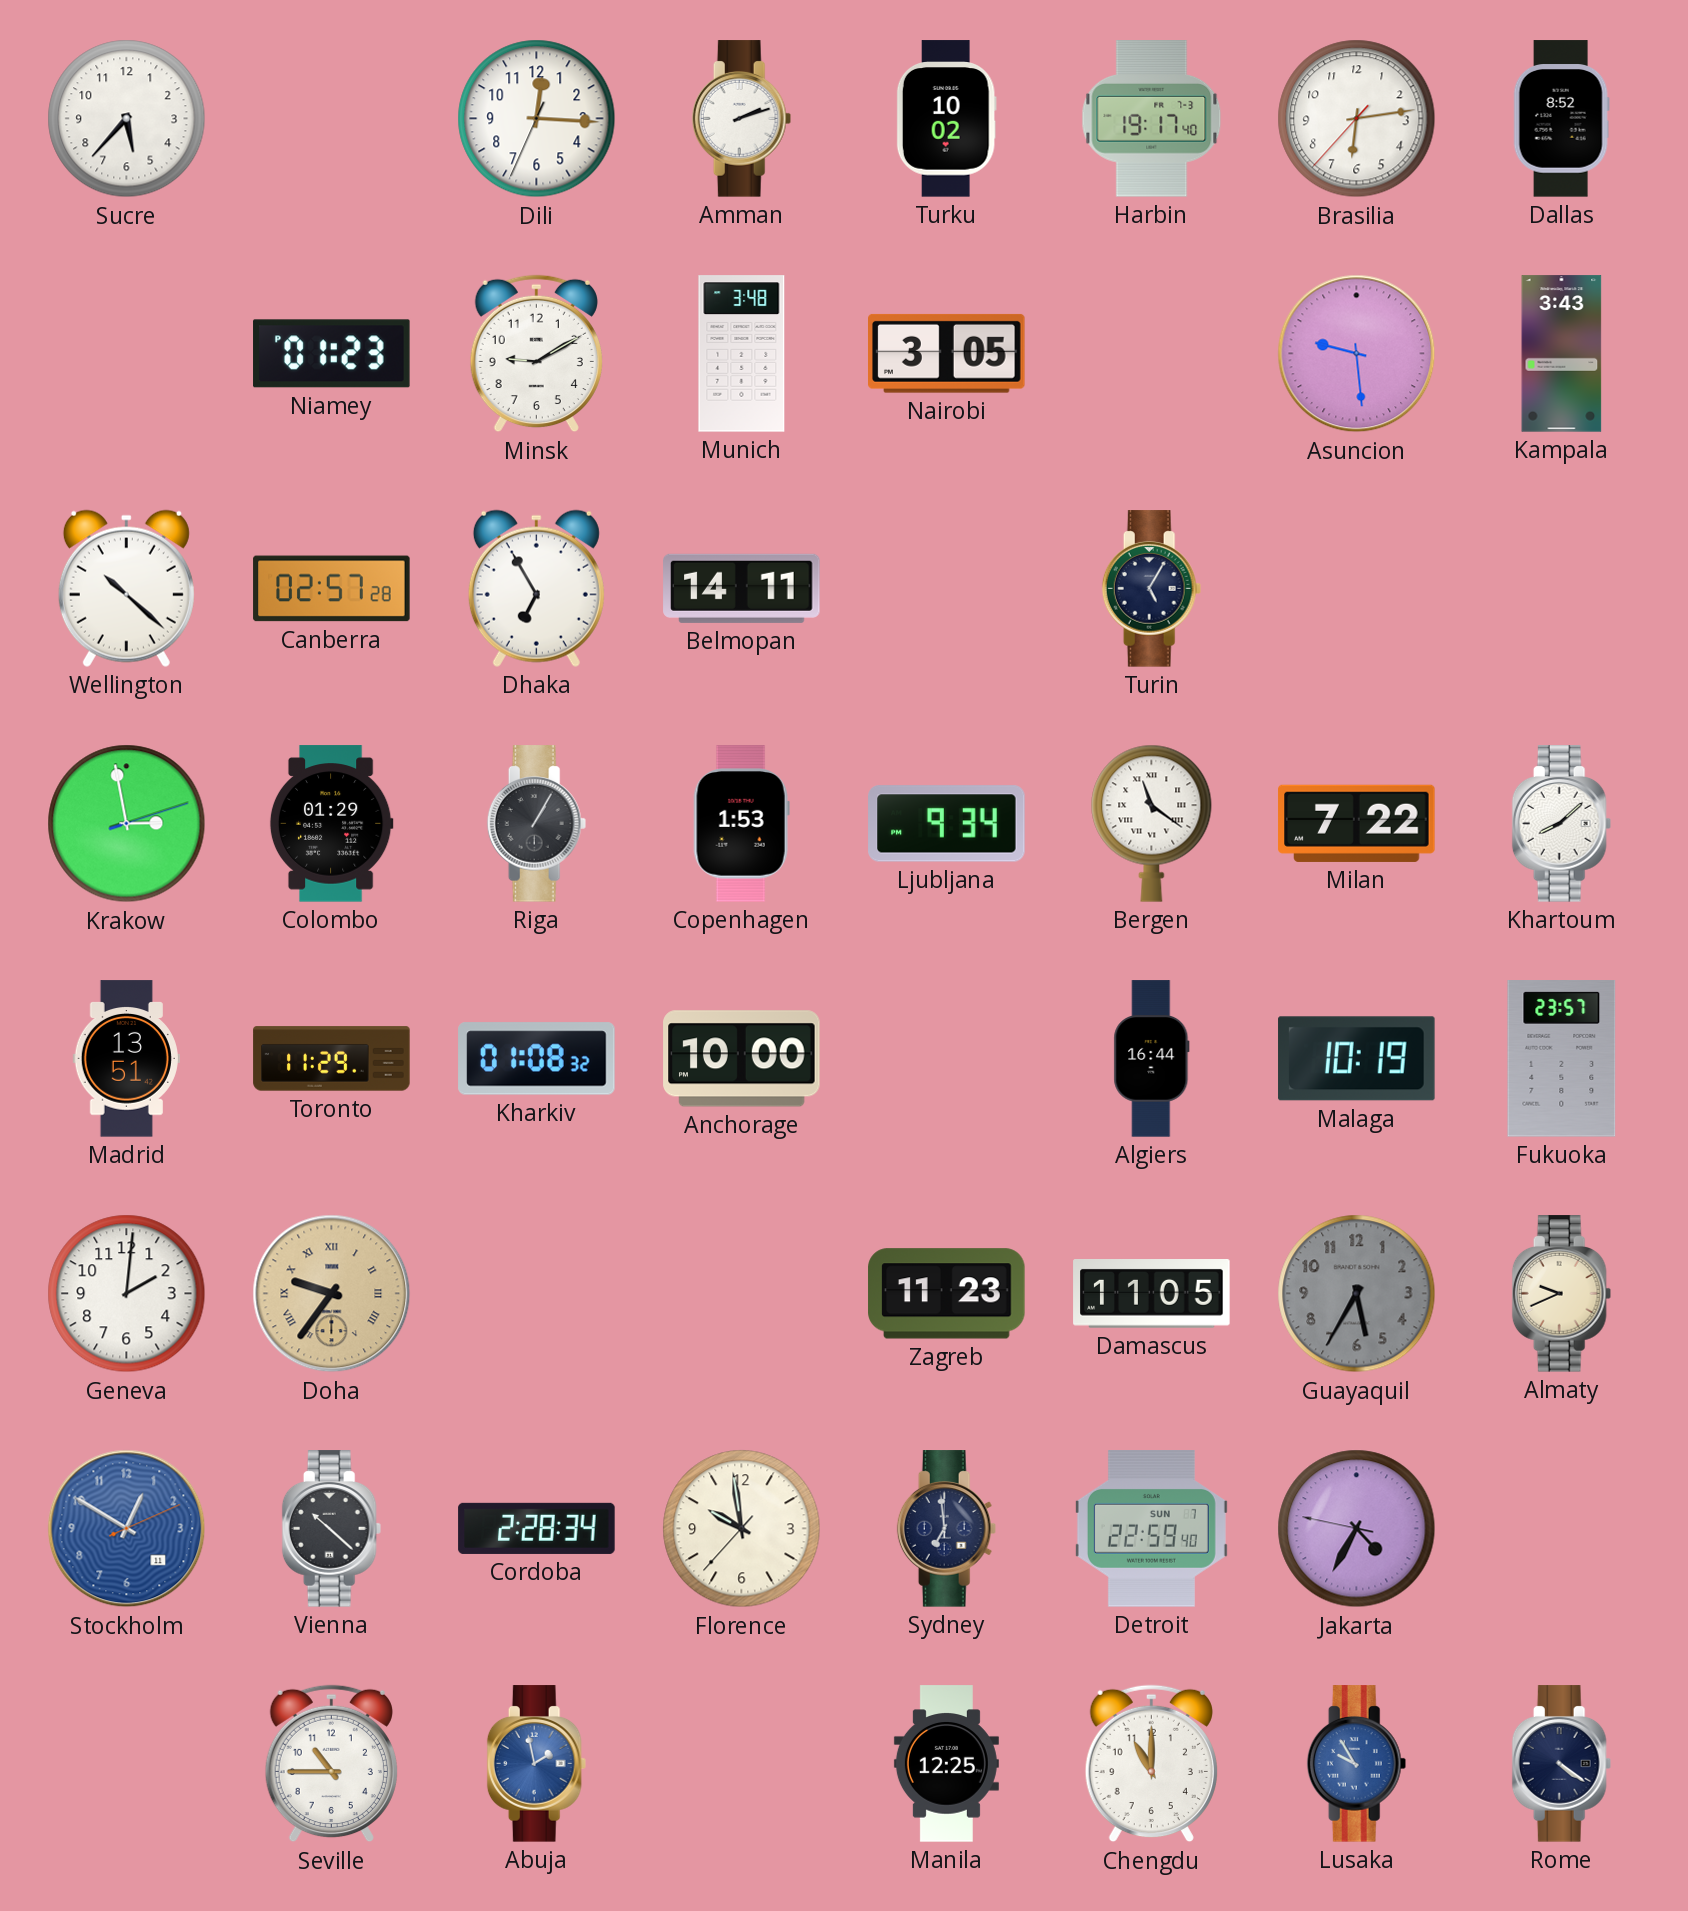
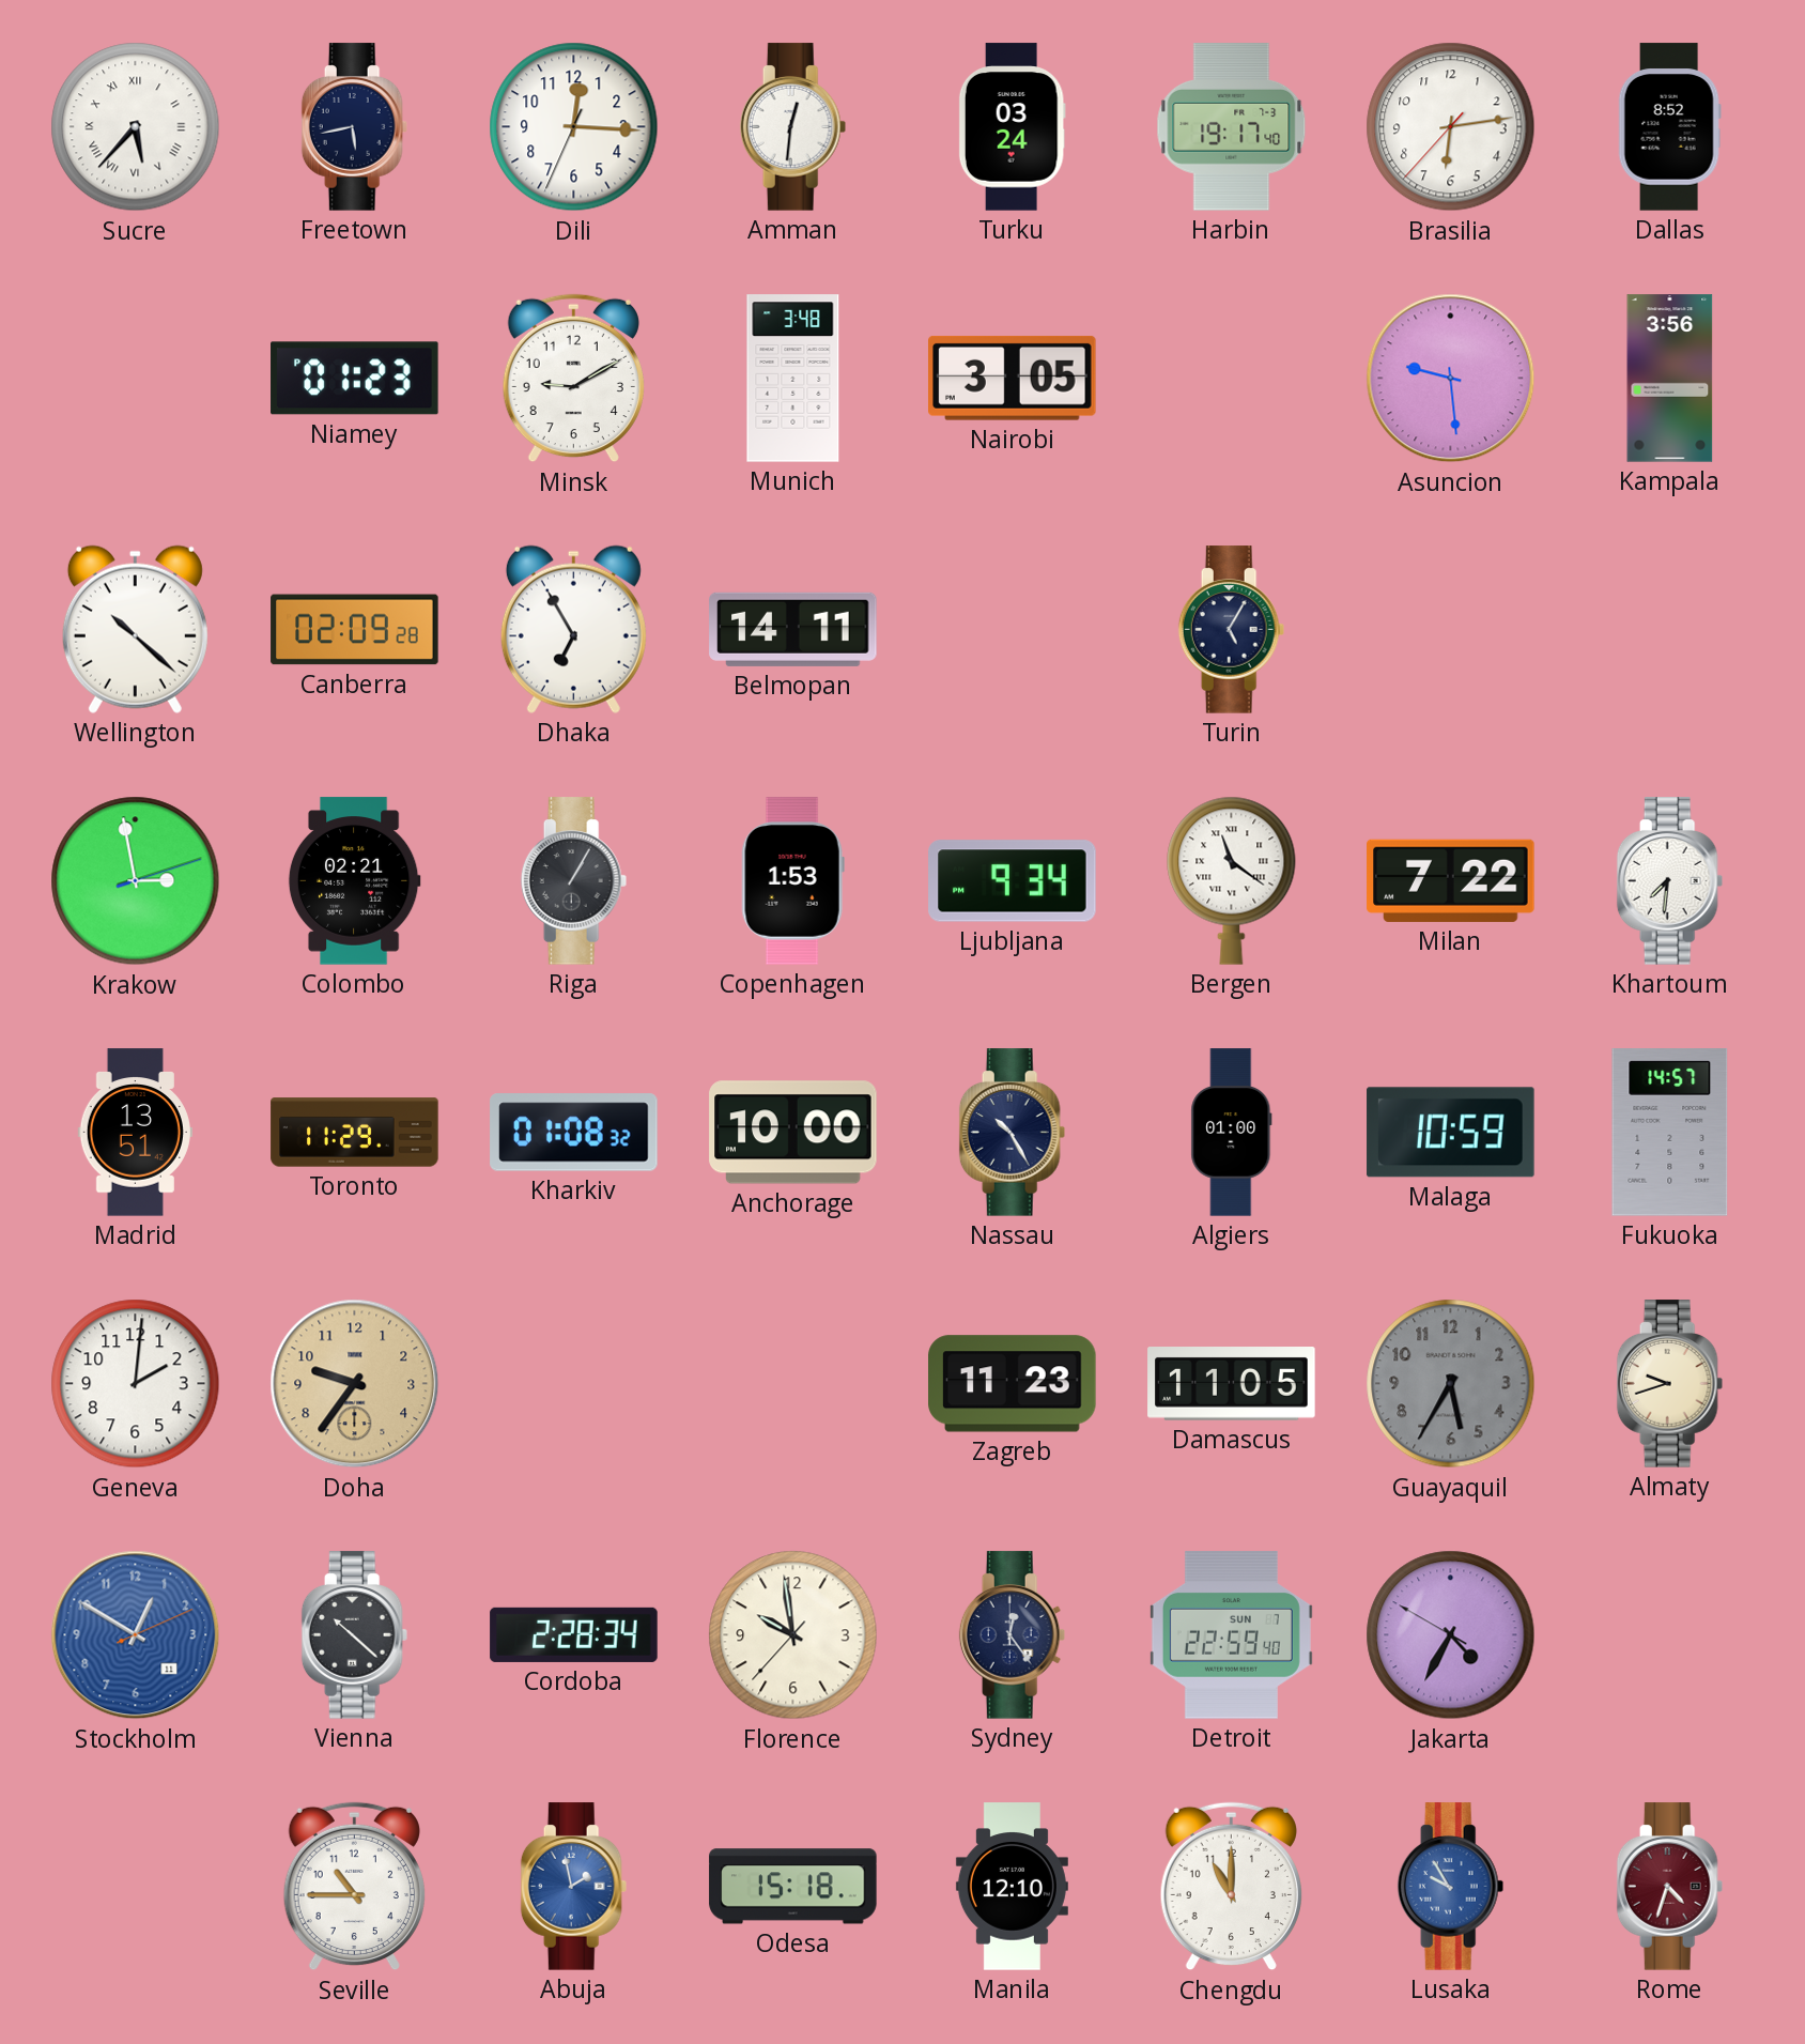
Sucre numerals: Arabic -> Roman
Freetown: none -> 5:43
Amman: 2:12 -> 12:31
Turku: 10:02 -> 03:24
Kampala: 3:43 -> 3:56
Canberra: 02:57 -> 02:09
Colombo: 01:29 -> 02:21
Khartoum: 8:08 -> 7:31
Nassau: none -> 10:25
Algiers: 16:44 -> 01:00
Malaga: 10:19 -> 10:59
Fukuoka: 23:57 -> 14:57
Doha numerals: Roman -> Arabic
Almaty: 9:41 -> 9:42
Sydney: 6:59 -> 12:24
Jakarta: 4:34:47 -> 4:34:50
Odesa: none -> 15:18
Manila: 12:25 -> 12:10
Rome: 4:21 -> 4:33
Rome dial: navy -> burgundy
